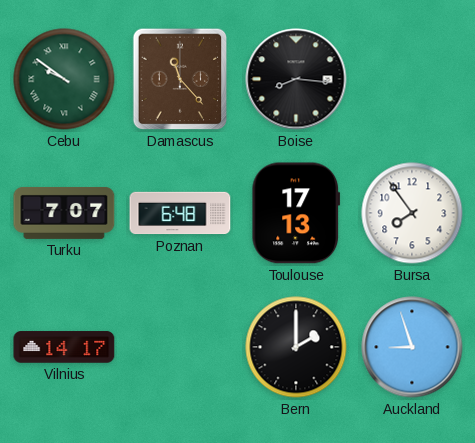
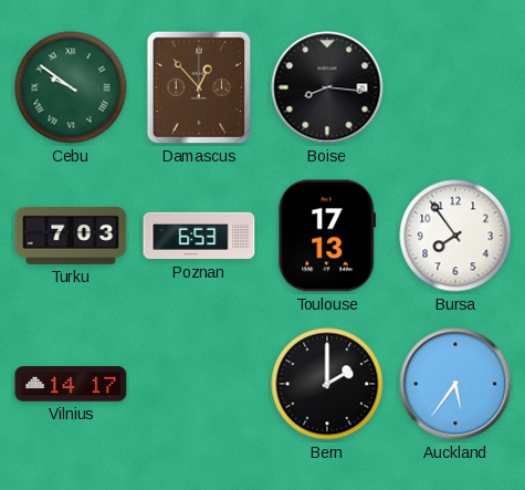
Damascus: 11:23 -> 12:53
Turku: 7:07 -> 7:03
Poznan: 6:48 -> 6:53
Auckland: 8:57 -> 5:36
